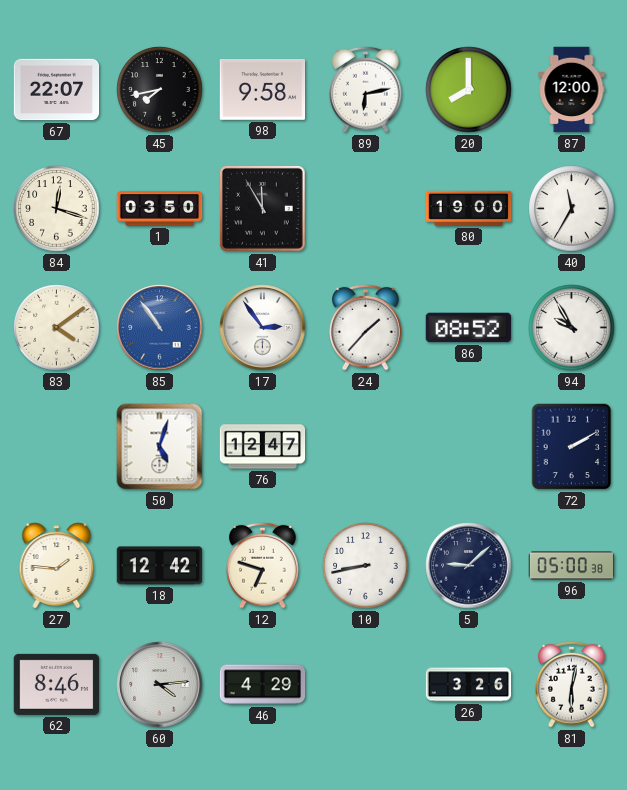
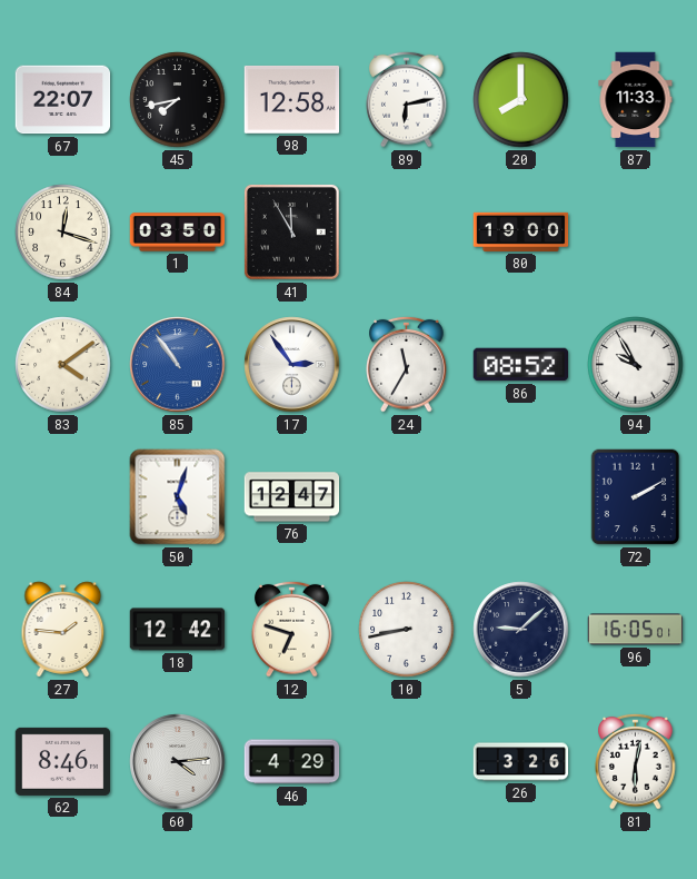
98: 9:58 -> 12:58
87: 12:00 -> 11:33
40: 11:35 -> none
24: 1:37 -> 11:35
96: 05:00 -> 16:05
